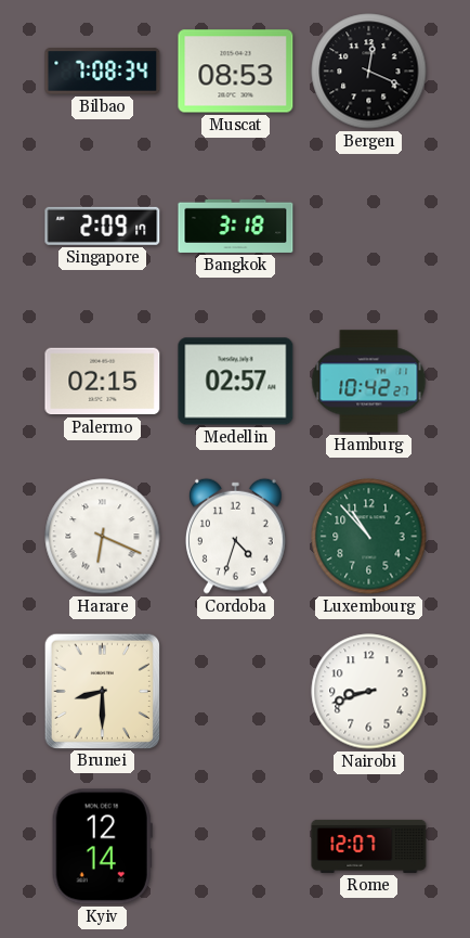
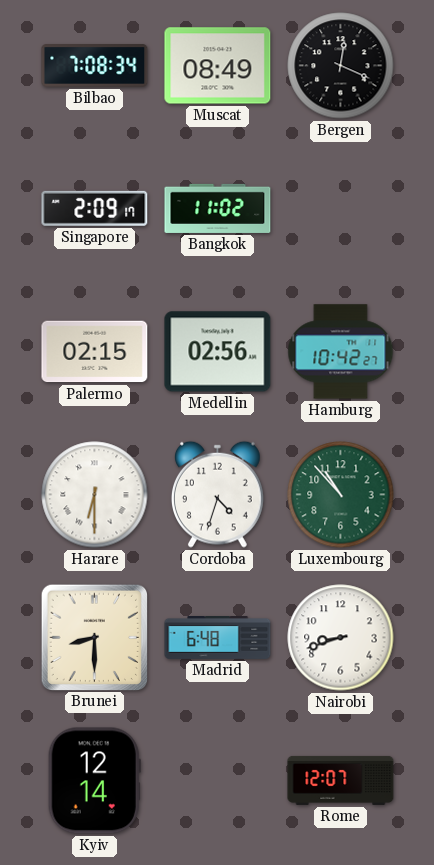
Muscat: 08:53 -> 08:49
Bangkok: 3:18 -> 11:02
Medellin: 02:57 -> 02:56
Harare: 6:19 -> 6:30
Madrid: none -> 6:48
